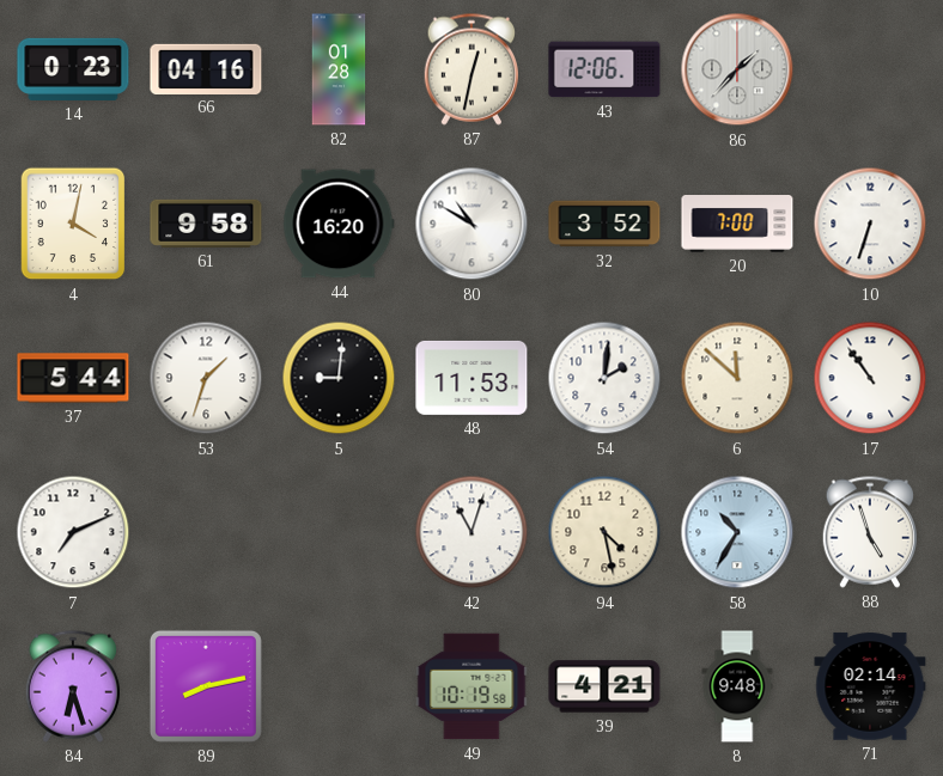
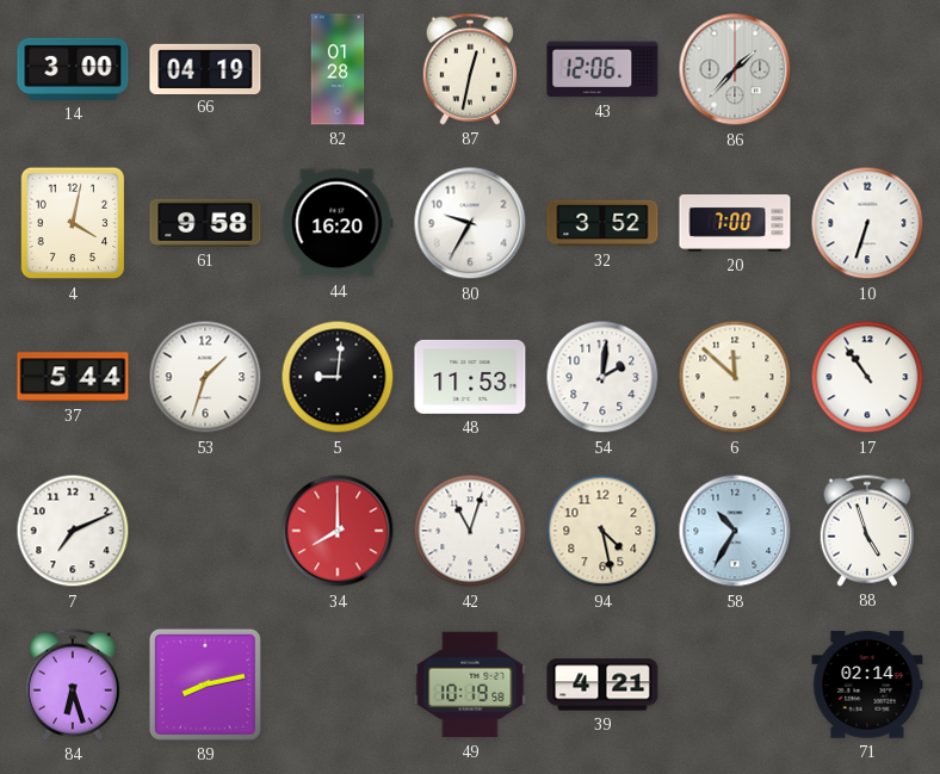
14: 0:23 -> 3:00
66: 04:16 -> 04:19
80: 10:50 -> 9:35
34: none -> 8:00
8: 9:48 -> none
